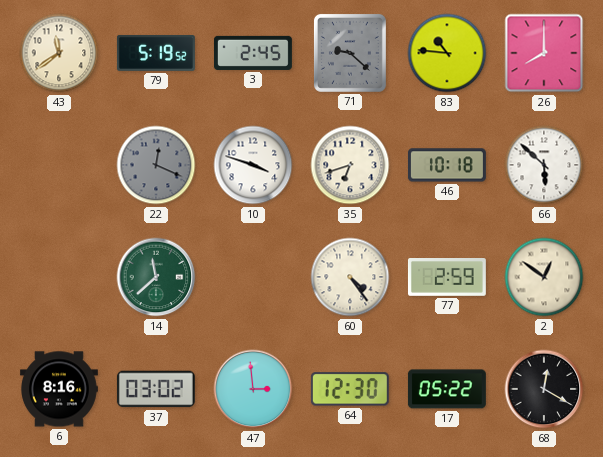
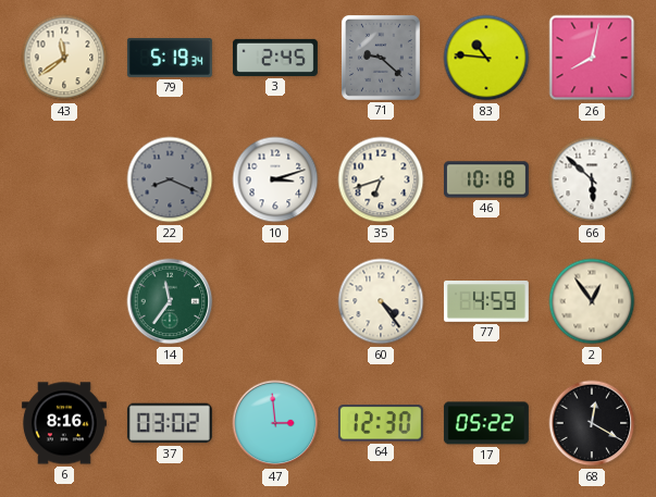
79: 5:19:52 -> 5:19:34
26: 8:00 -> 8:02
22: 12:19 -> 8:19
10: 3:48 -> 3:12
14: 11:38 -> 11:36
77: 2:59 -> 4:59
2: 12:51 -> 12:54
